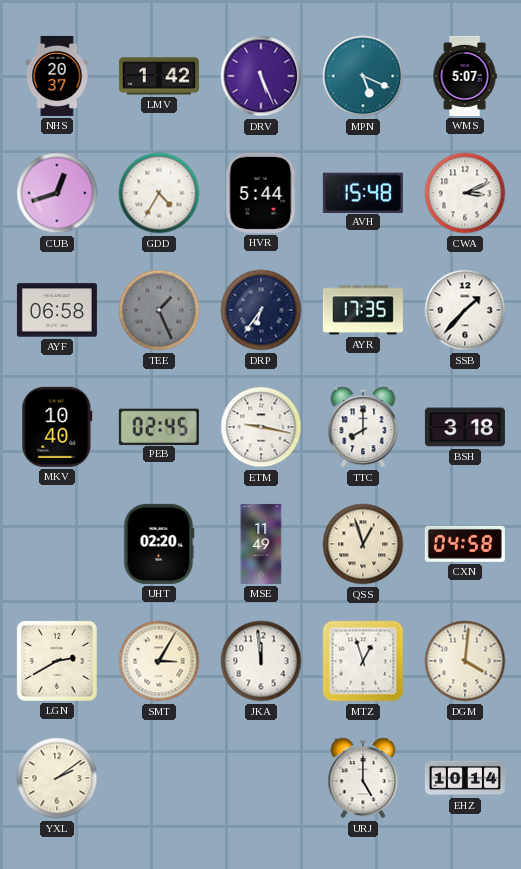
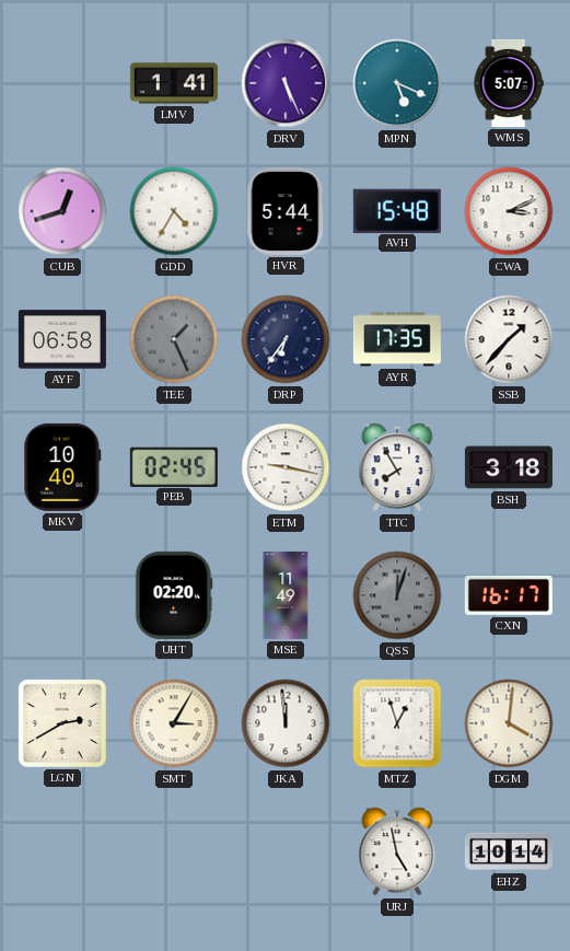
NHS: 20:37 -> none
LMV: 1:42 -> 1:41
TTC: 8:00 -> 7:55
QSS: 12:57 -> 12:03
QSS dial: cream -> grey
CXN: 04:58 -> 16:17
YXL: 2:09 -> none
URJ: 5:00 -> 4:58
